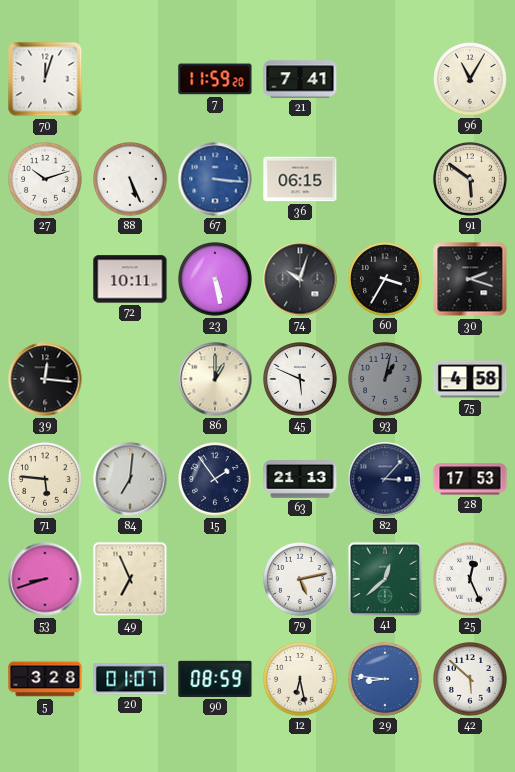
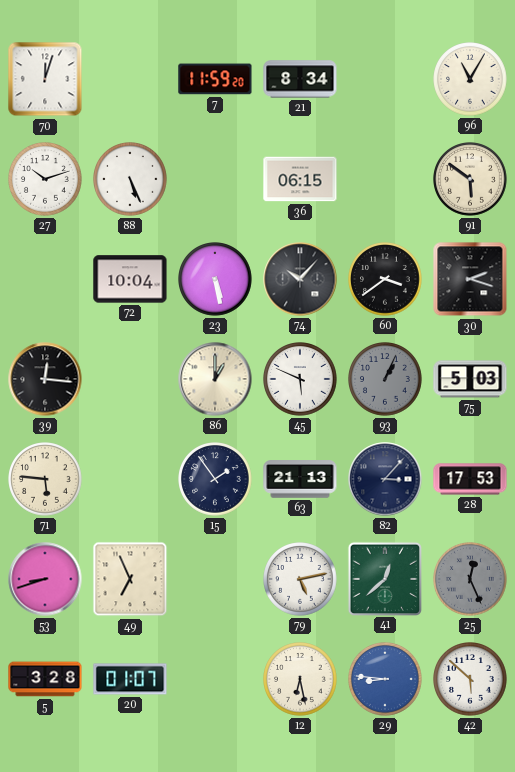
21: 7:41 -> 8:34
67: 3:16 -> none
72: 10:11 -> 10:04
74: 10:03 -> 10:07
60: 3:35 -> 3:39
93: 1:02 -> 1:04
75: 4:58 -> 5:03
84: 7:01 -> none
25 dial: white -> grey
90: 08:59 -> none
